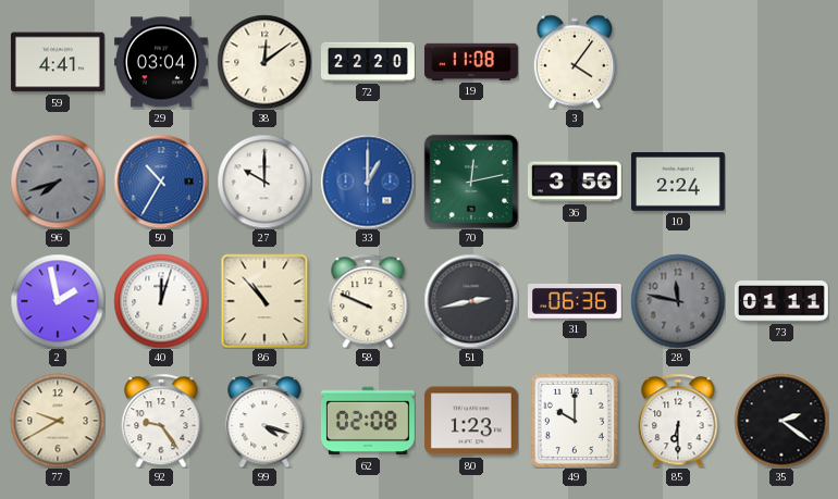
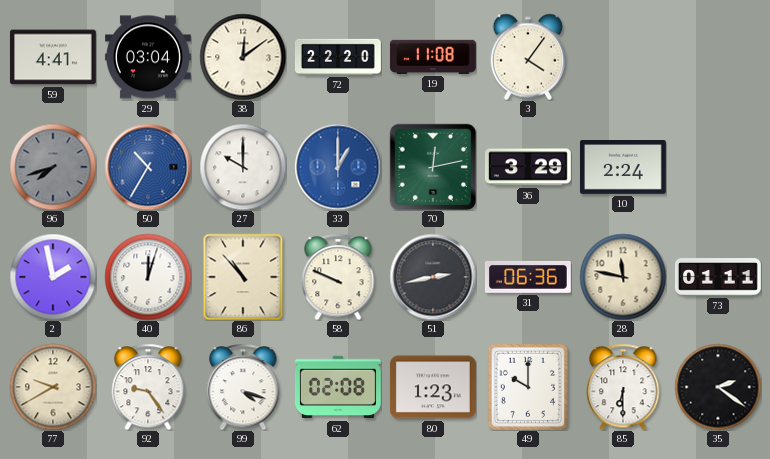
36: 3:56 -> 3:29
28 dial: grey -> cream
